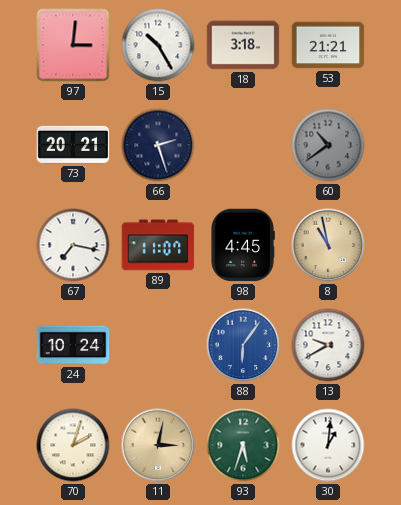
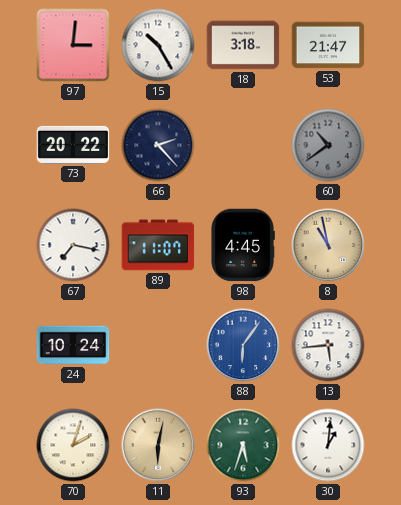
53: 21:21 -> 21:47
73: 20:21 -> 20:22
66: 2:27 -> 2:23
13: 9:40 -> 5:44
11: 3:02 -> 6:02
